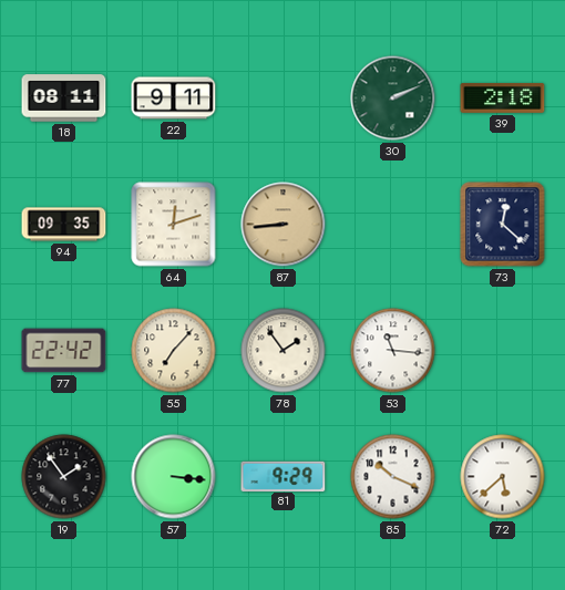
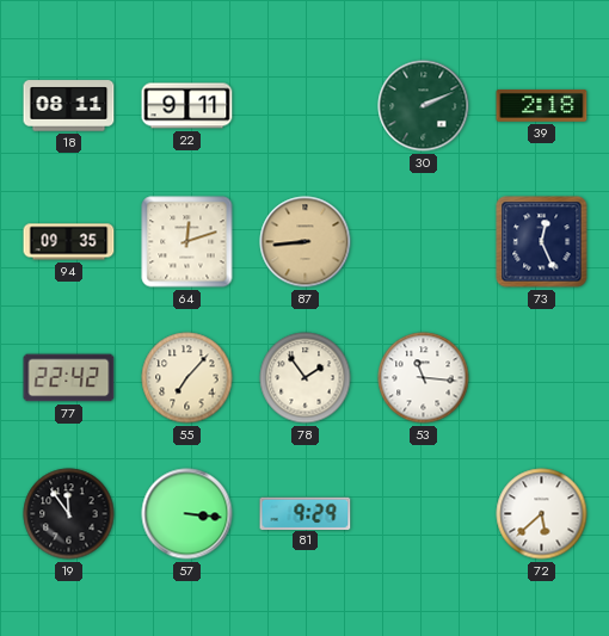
73: 12:22 -> 12:26
19: 1:54 -> 11:54
85: 10:19 -> none
